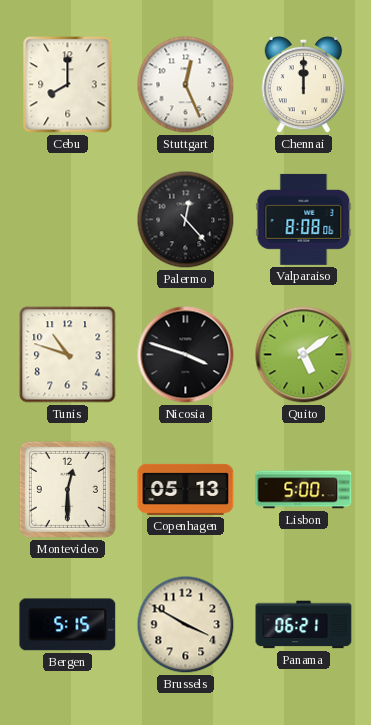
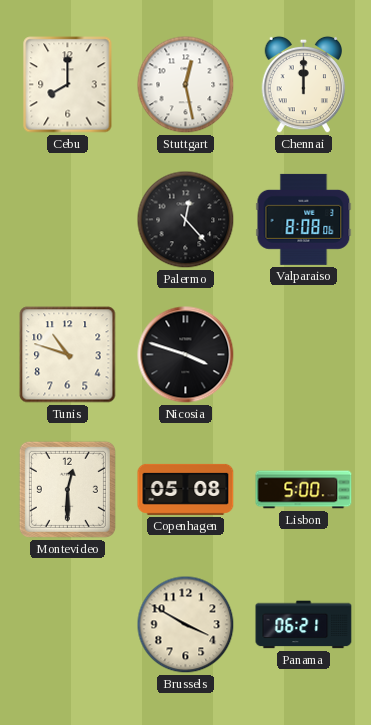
Stuttgart: 12:26 -> 12:28
Quito: 5:09 -> none
Copenhagen: 05:13 -> 05:08
Bergen: 5:15 -> none
